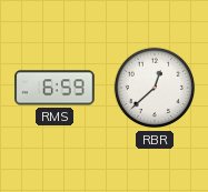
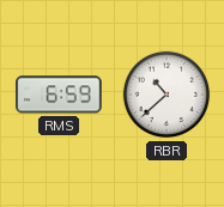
RBR: 12:38 -> 10:38
